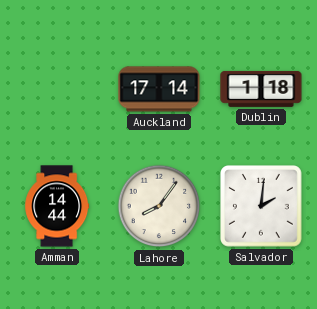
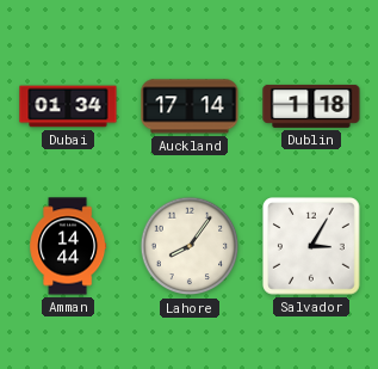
Dubai: none -> 01:34
Salvador: 2:01 -> 3:05
